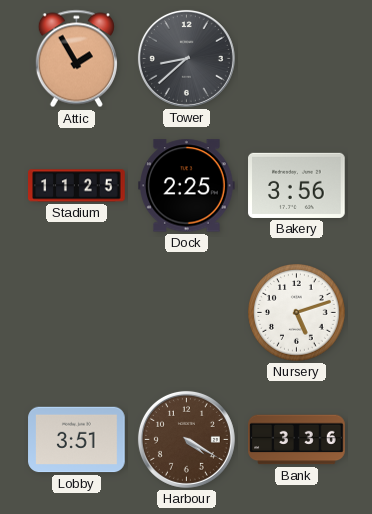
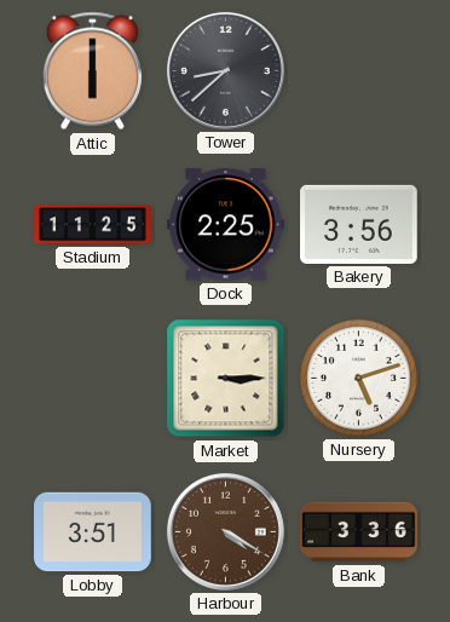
Attic: 1:55 -> 6:00
Market: none -> 3:15
